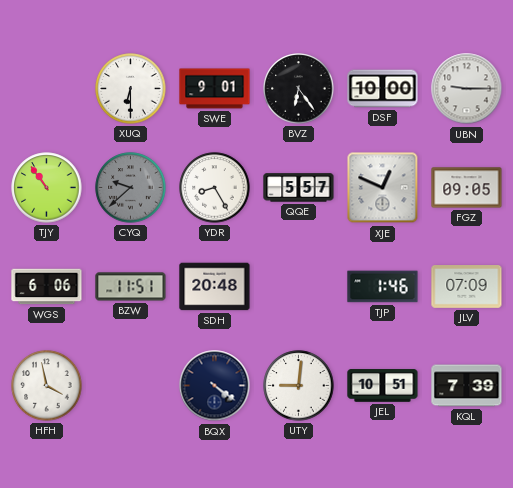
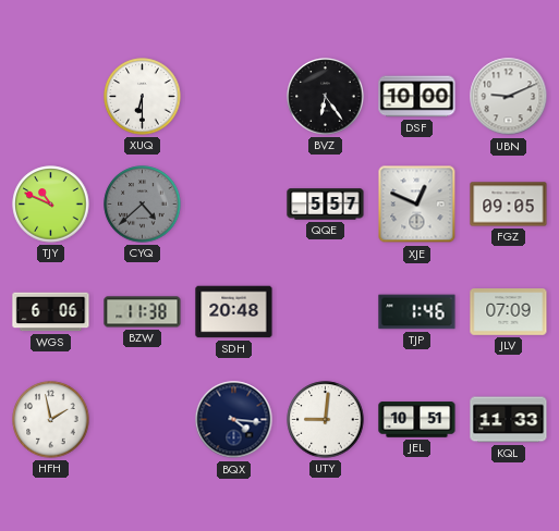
SWE: 9:01 -> none
UBN: 9:15 -> 9:11
TJY: 10:54 -> 10:49
CYQ: 9:38 -> 4:38
YDR: 8:25 -> none
BZW: 11:51 -> 11:38
HFH: 3:58 -> 1:58
BQX: 4:21 -> 4:16
KQL: 7:39 -> 11:33
